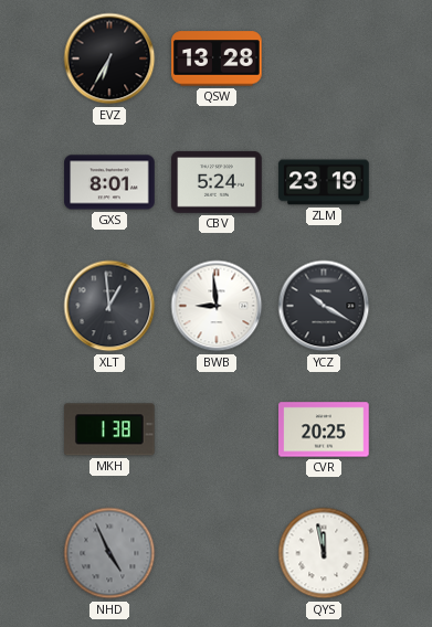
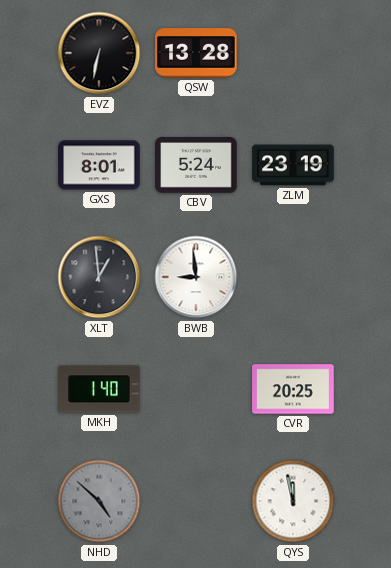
EVZ: 6:35 -> 6:32
YCZ: 10:20 -> none
MKH: 1:38 -> 1:40
NHD: 4:56 -> 4:52
